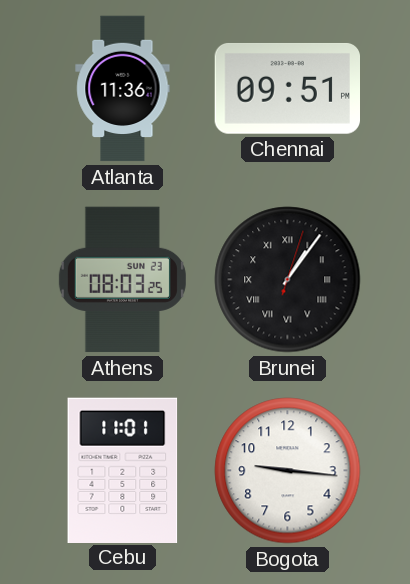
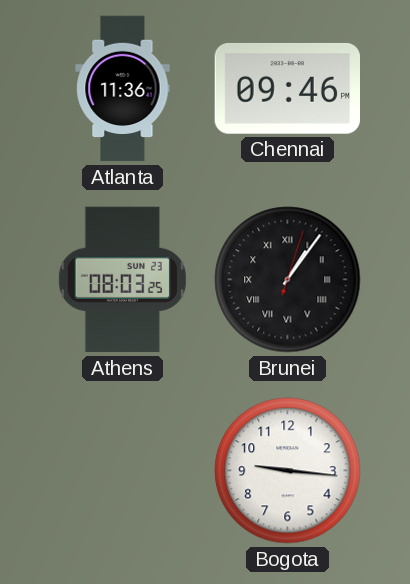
Chennai: 09:51 -> 09:46
Cebu: 11:01 -> none
